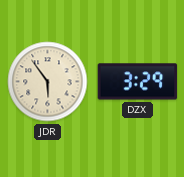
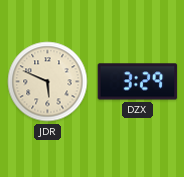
JDR: 5:54 -> 5:49
